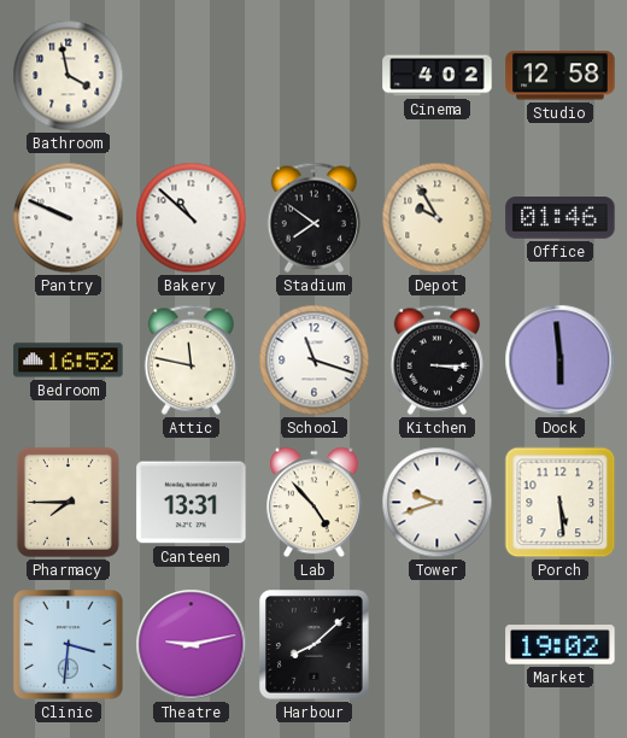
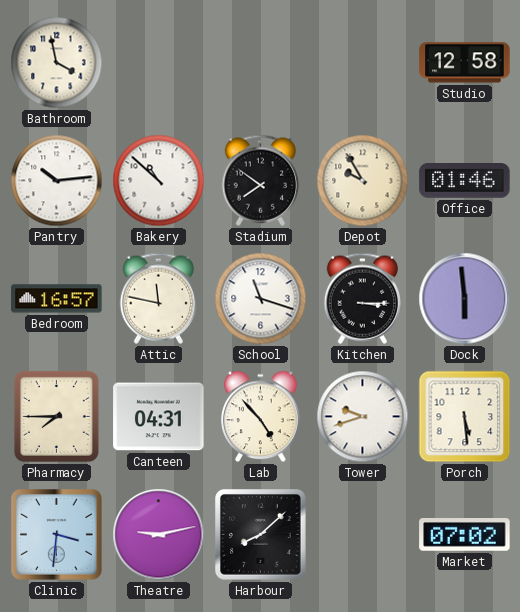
Cinema: 4:02 -> none
Pantry: 9:49 -> 10:14
Bedroom: 16:52 -> 16:57
Canteen: 13:31 -> 04:31
Market: 19:02 -> 07:02
